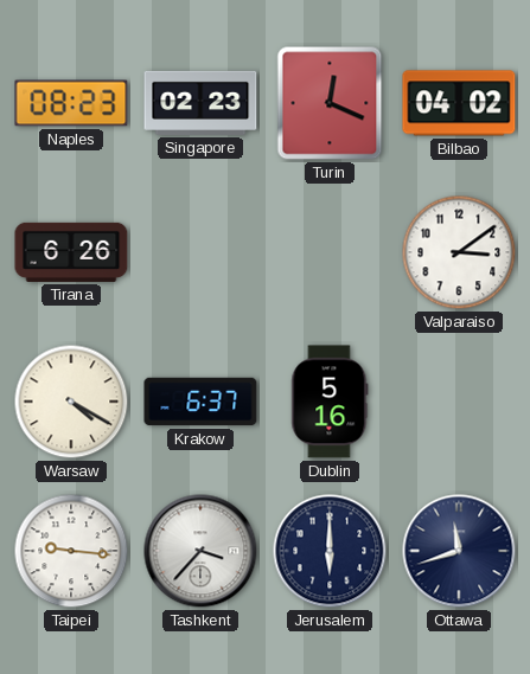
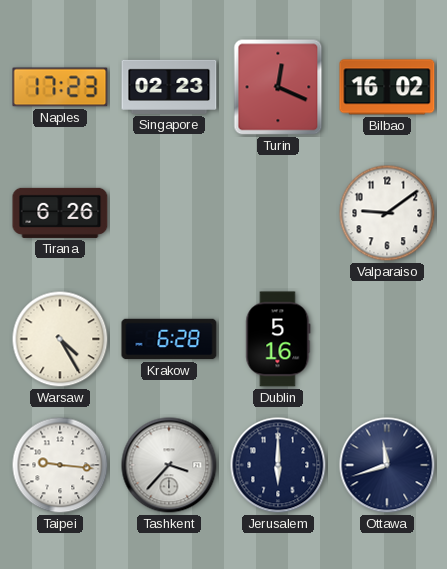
Naples: 08:23 -> 17:23
Bilbao: 04:02 -> 16:02
Valparaiso: 3:09 -> 9:09
Warsaw: 4:20 -> 4:25
Krakow: 6:37 -> 6:28
